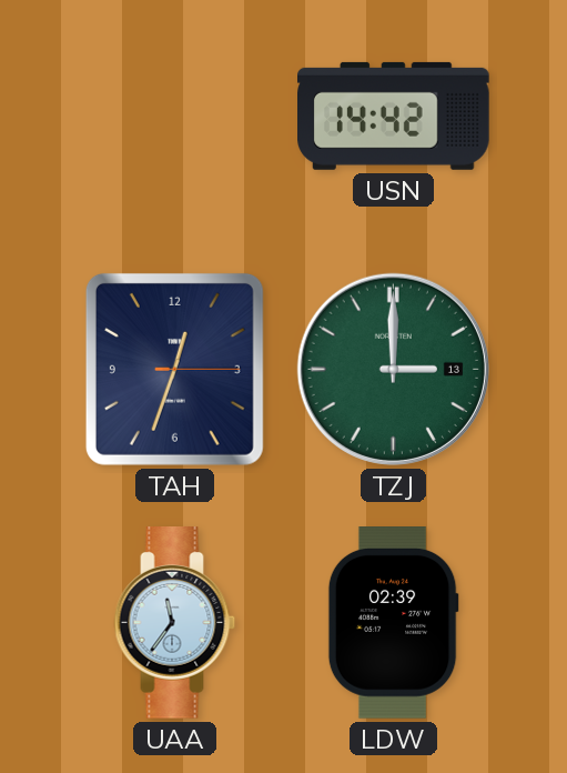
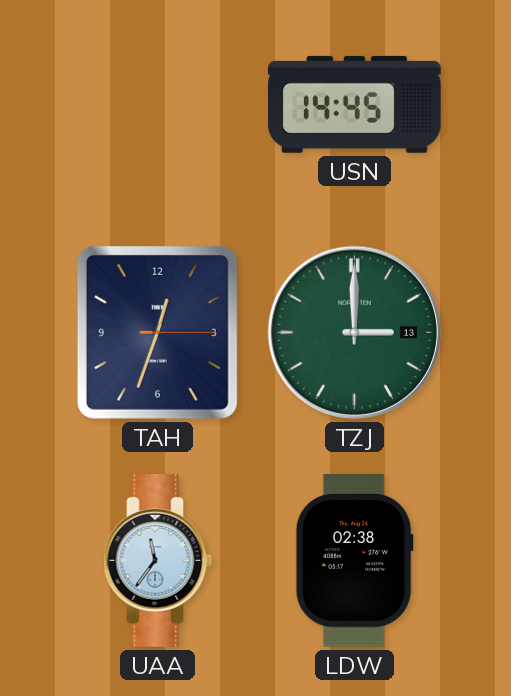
USN: 14:42 -> 14:45
LDW: 02:39 -> 02:38
